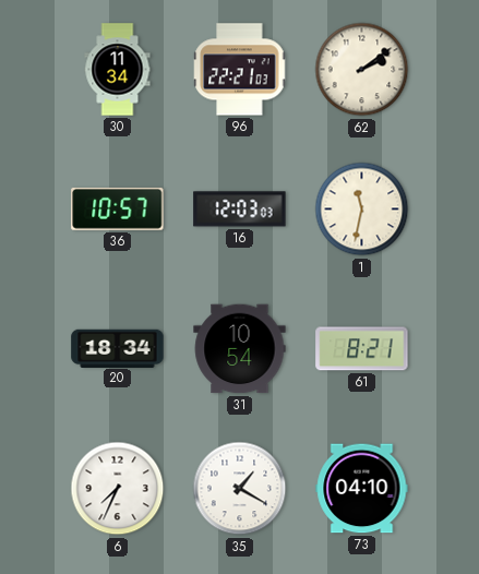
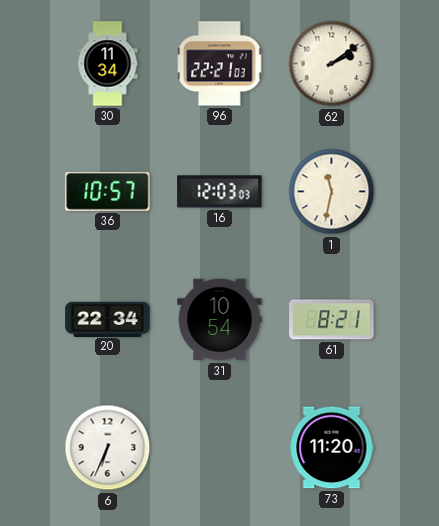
20: 18:34 -> 22:34
6: 7:34 -> 6:34
35: 1:20 -> none
73: 04:10 -> 11:20
